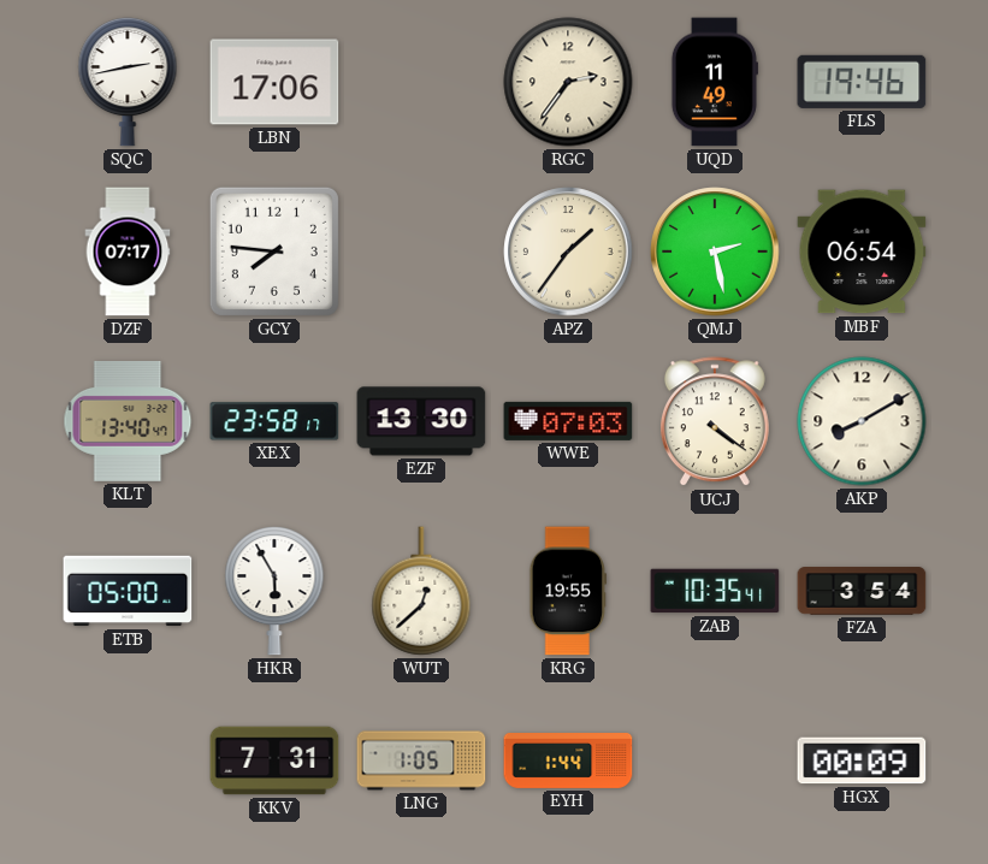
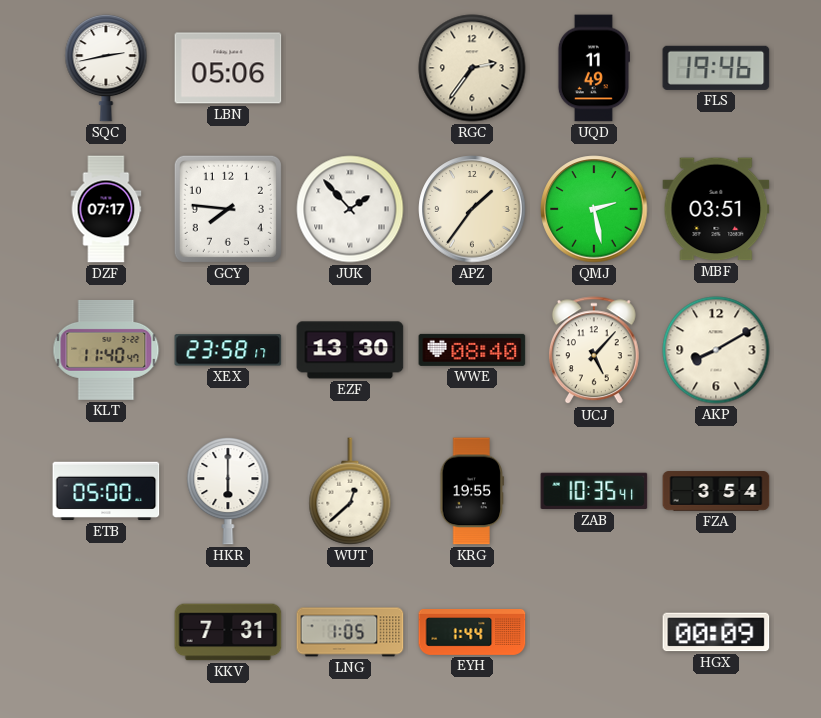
LBN: 17:06 -> 05:06
JUK: none -> 1:53
MBF: 06:54 -> 03:51
KLT: 13:40 -> 11:40
WWE: 07:03 -> 08:40
UCJ: 4:21 -> 5:07
HKR: 5:55 -> 6:00
